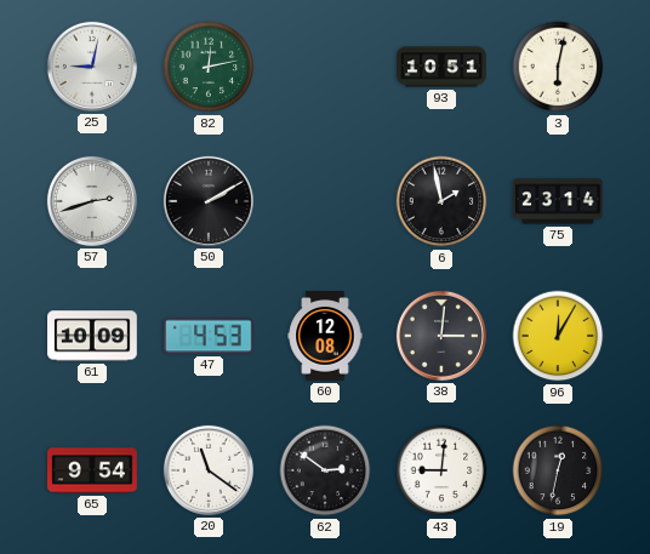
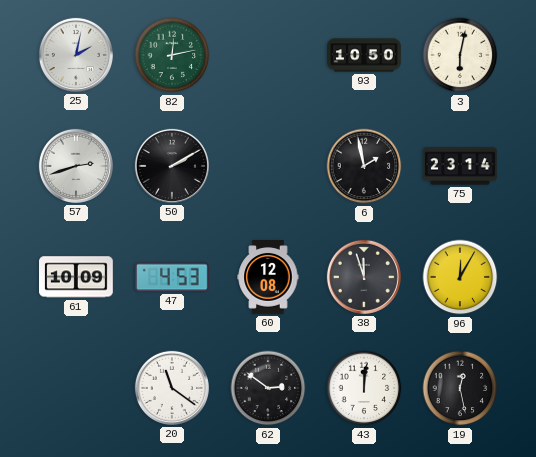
25: 9:02 -> 2:02
93: 10:51 -> 10:50
38: 3:01 -> 11:57
65: 9:54 -> none
43: 9:01 -> 12:01
19: 12:32 -> 12:28
